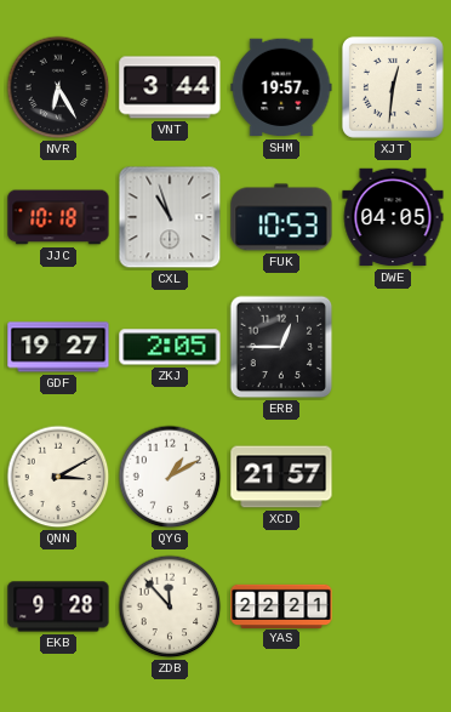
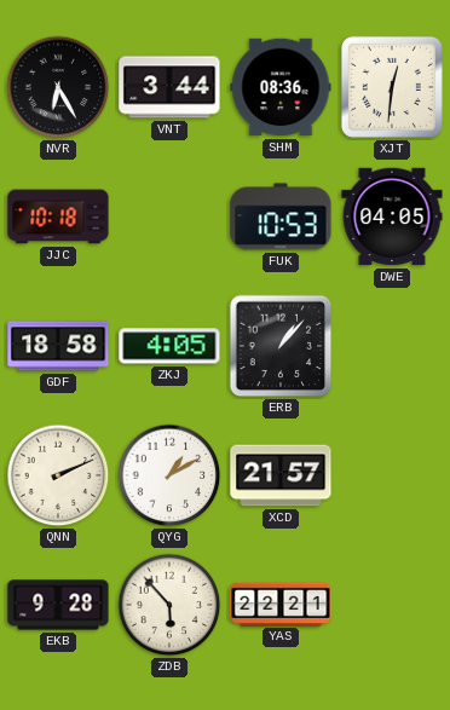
SHM: 19:57 -> 08:36
CXL: 10:57 -> none
GDF: 19:27 -> 18:58
ZKJ: 2:05 -> 4:05
ERB: 12:45 -> 1:07
QNN: 3:10 -> 2:11
ZDB: 11:53 -> 5:53
